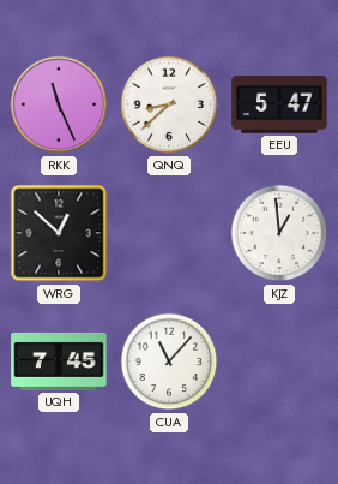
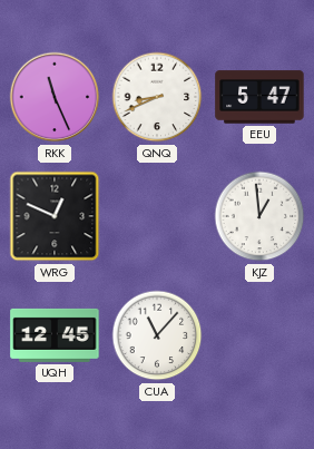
QNQ: 8:38 -> 8:41
WRG: 12:52 -> 12:49
UQH: 7:45 -> 12:45
